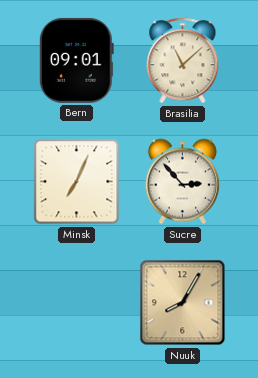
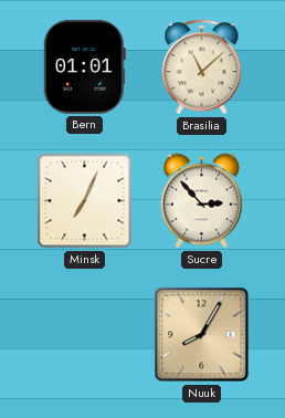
Bern: 09:01 -> 01:01
